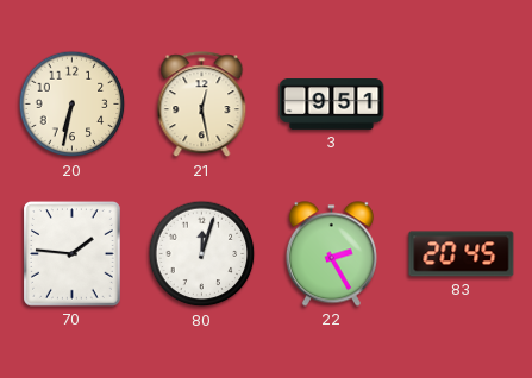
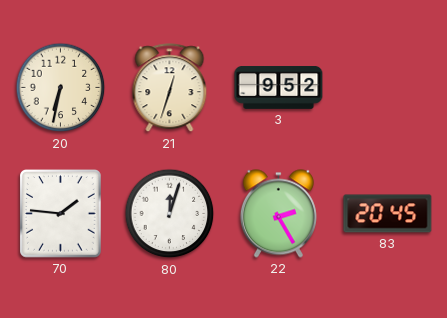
21: 12:28 -> 12:33
3: 9:51 -> 9:52
